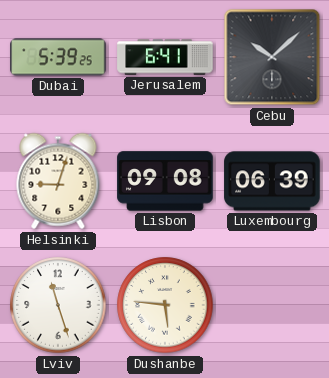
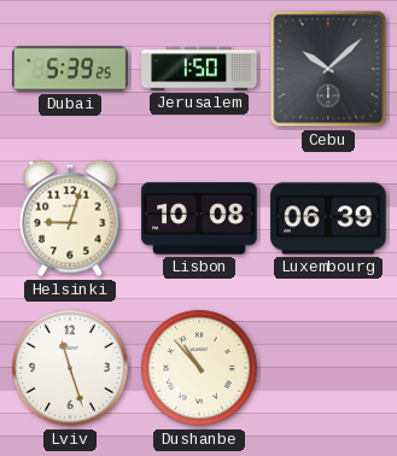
Jerusalem: 6:41 -> 1:50
Lisbon: 09:08 -> 10:08
Dushanbe: 5:46 -> 10:53
